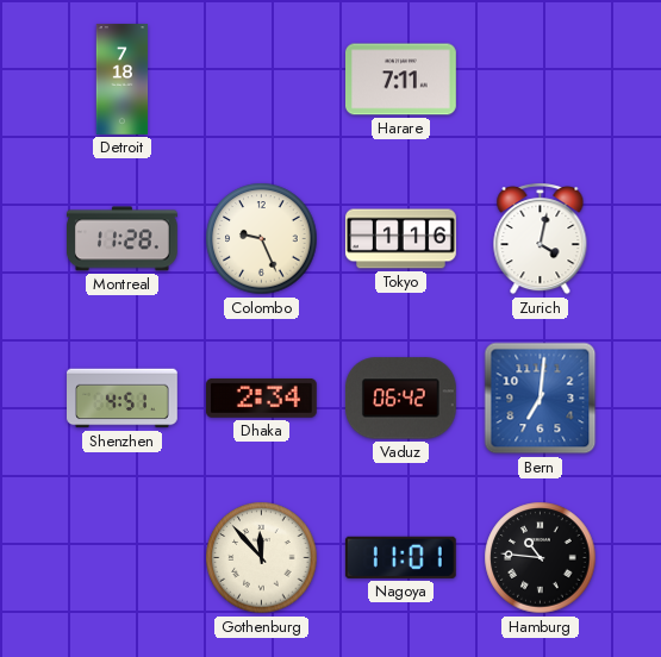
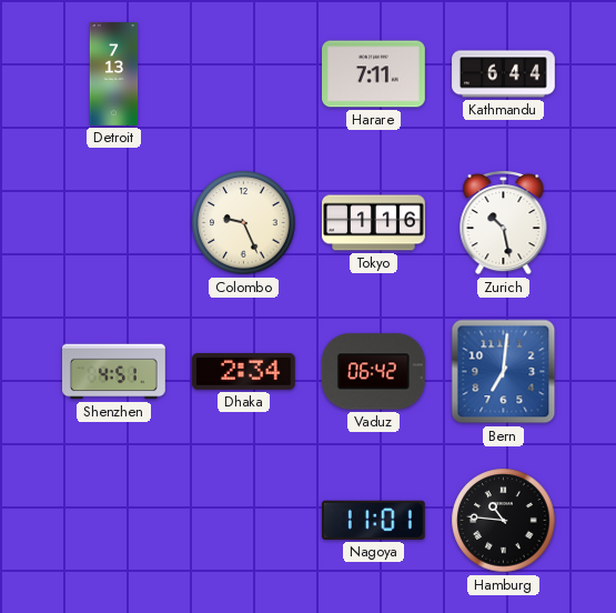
Detroit: 7:18 -> 7:13
Kathmandu: none -> 6:44
Montreal: 11:28 -> none
Zurich: 4:02 -> 10:28
Gothenburg: 11:53 -> none
